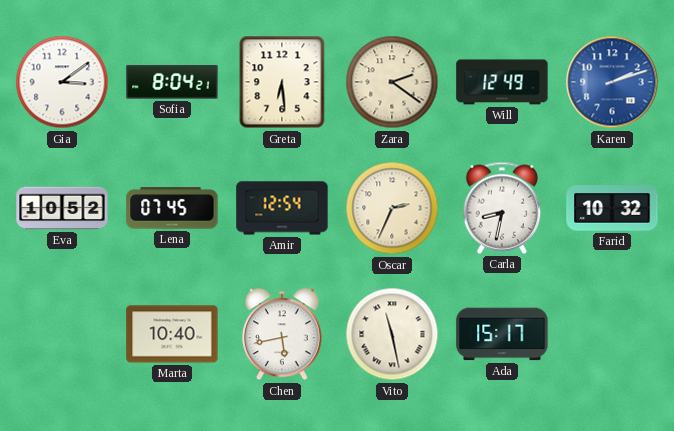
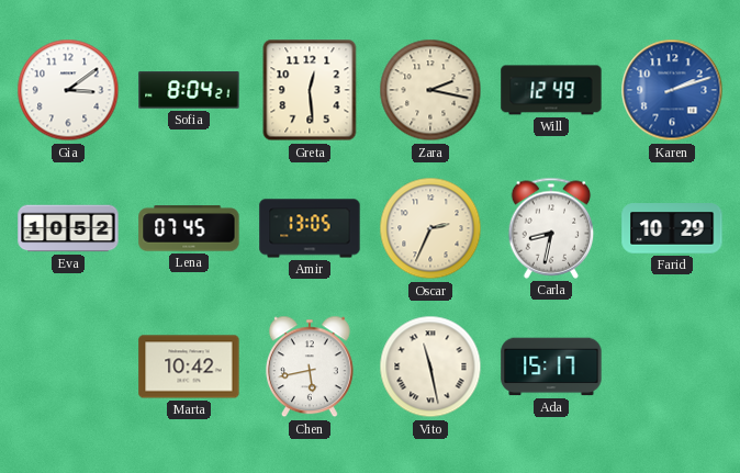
Greta: 6:29 -> 12:29
Zara: 2:21 -> 2:17
Amir: 12:54 -> 13:05
Farid: 10:32 -> 10:29
Marta: 10:40 -> 10:42
